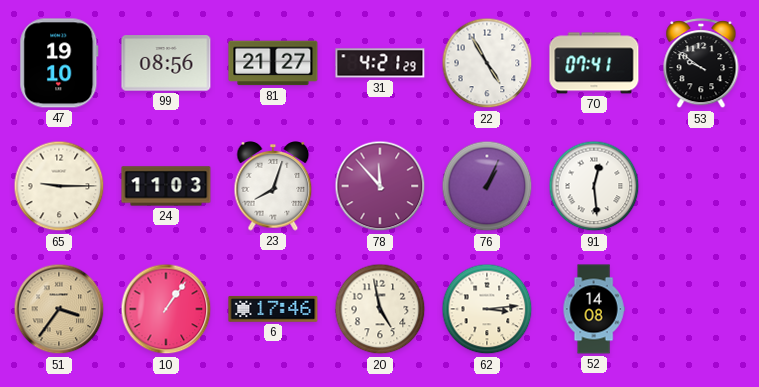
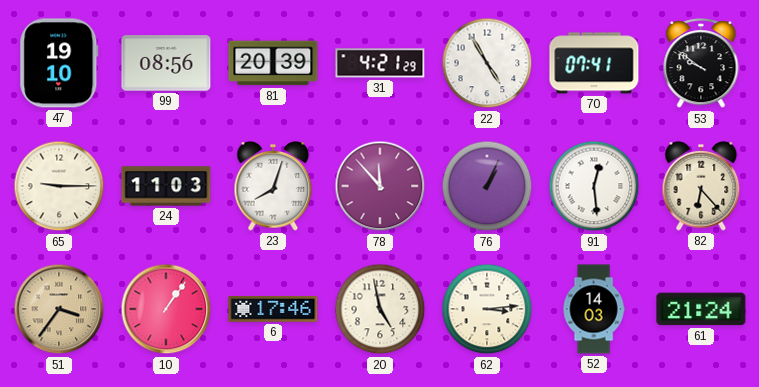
81: 21:27 -> 20:39
82: none -> 6:23
52: 14:08 -> 14:03
61: none -> 21:24
